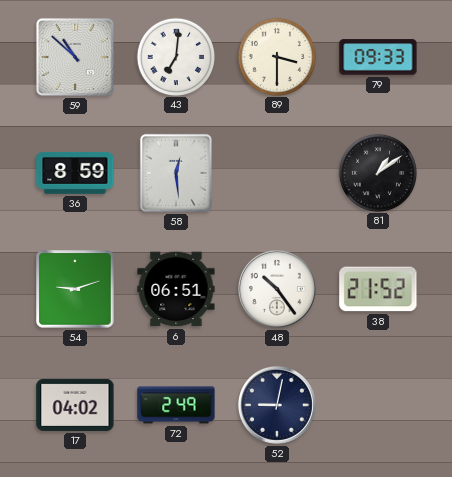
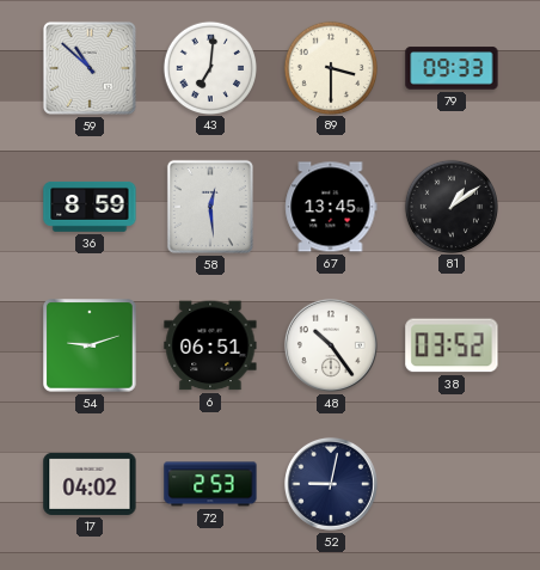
67: none -> 13:45
38: 21:52 -> 03:52
72: 2:49 -> 2:53
